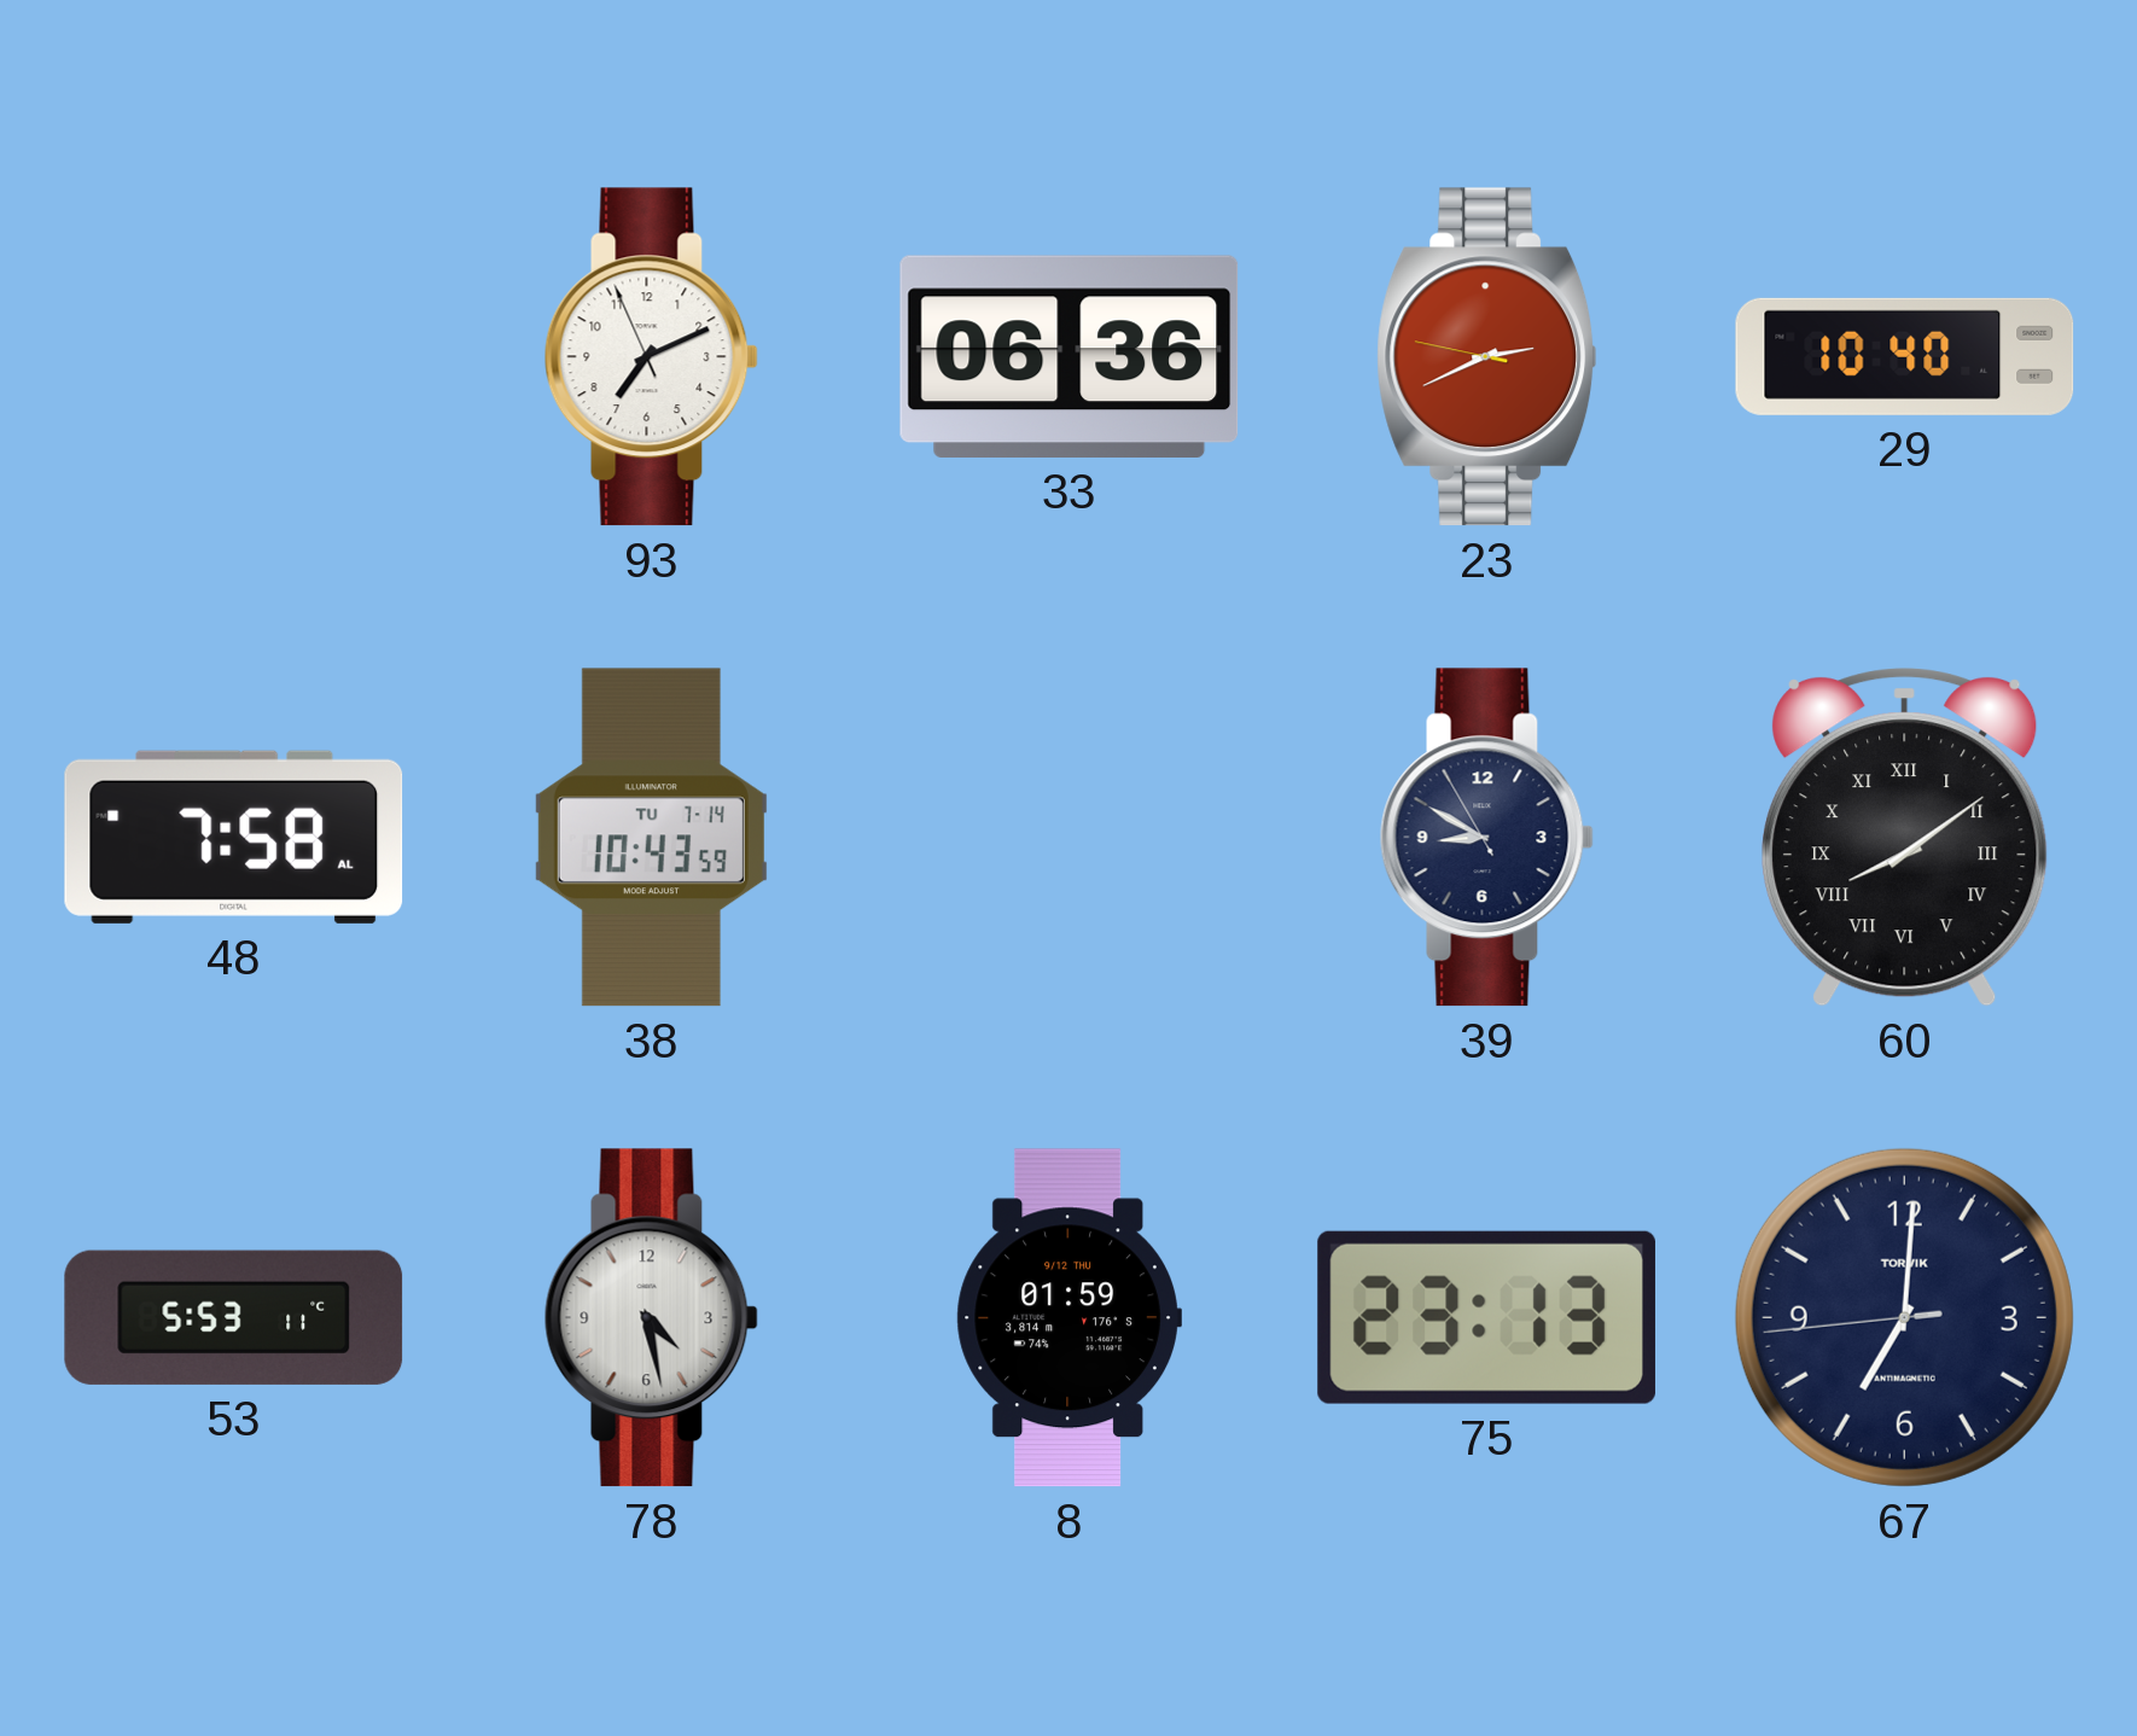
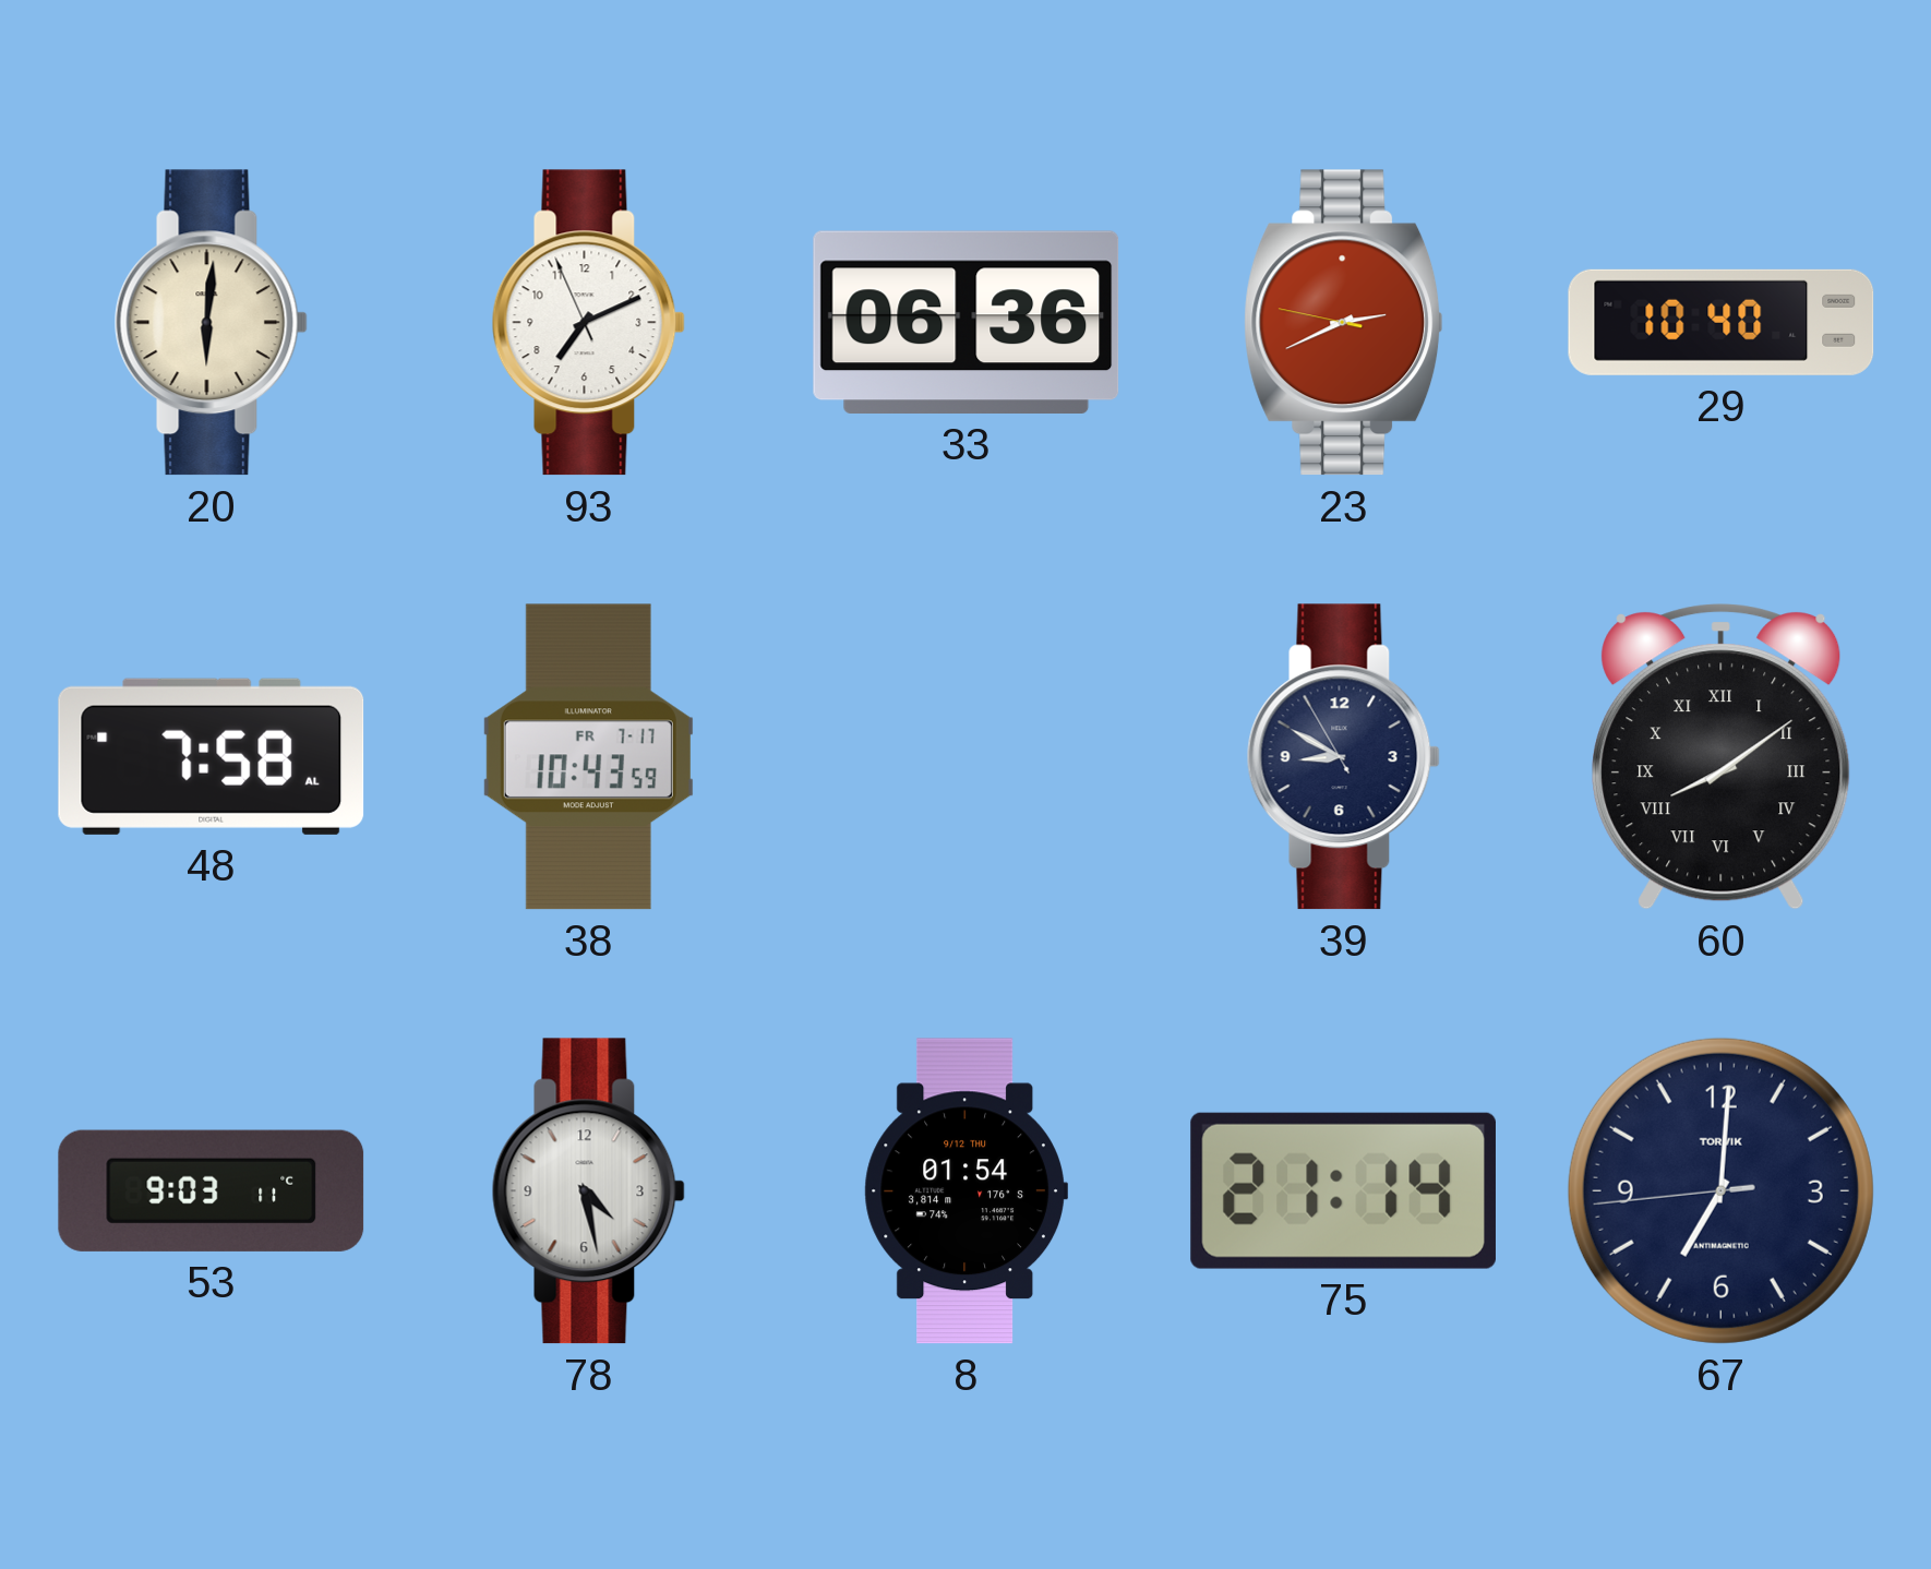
20: none -> 6:01
38 date: TU 7-14 -> FR 7-17
53: 5:53 -> 9:03
8: 01:59 -> 01:54
75: 23:13 -> 21:14
